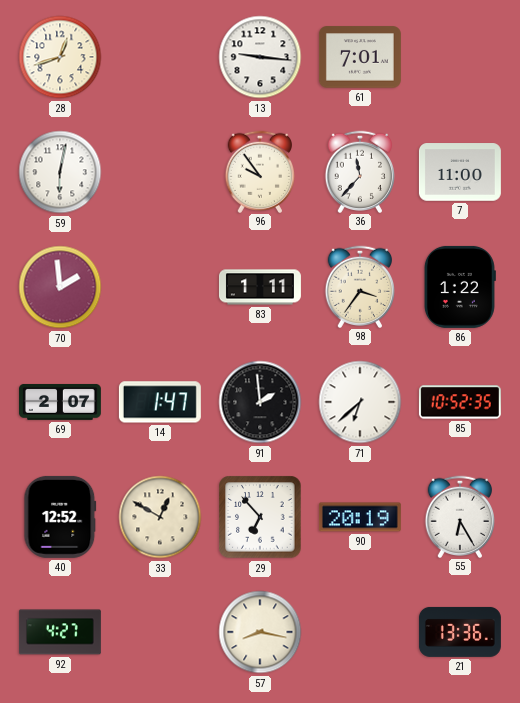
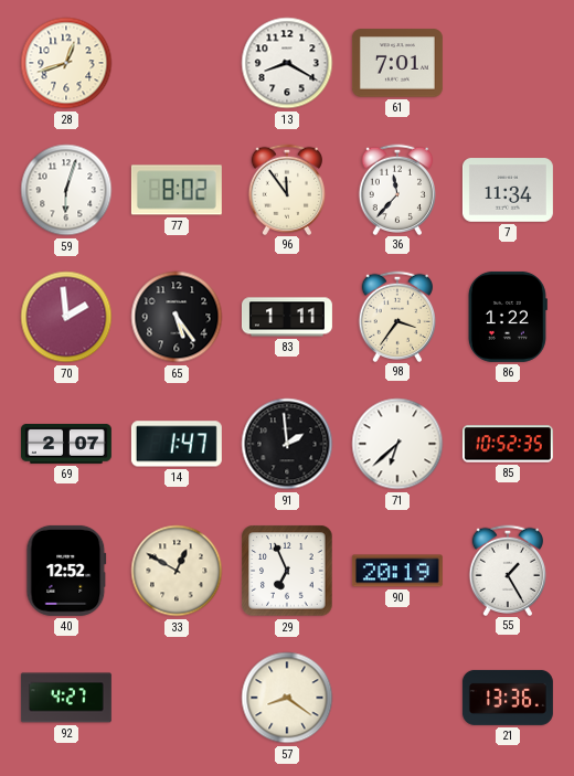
13: 9:16 -> 8:20
59: 6:02 -> 6:03
77: none -> 8:02
96: 9:54 -> 11:54
7: 11:00 -> 11:34
65: none -> 5:24
29: 6:53 -> 6:56
55: 6:25 -> 1:25
57: 8:17 -> 8:21
